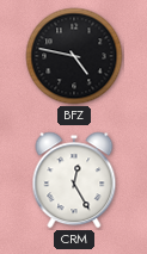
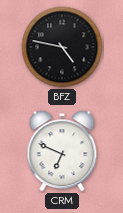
CRM: 12:25 -> 6:49
